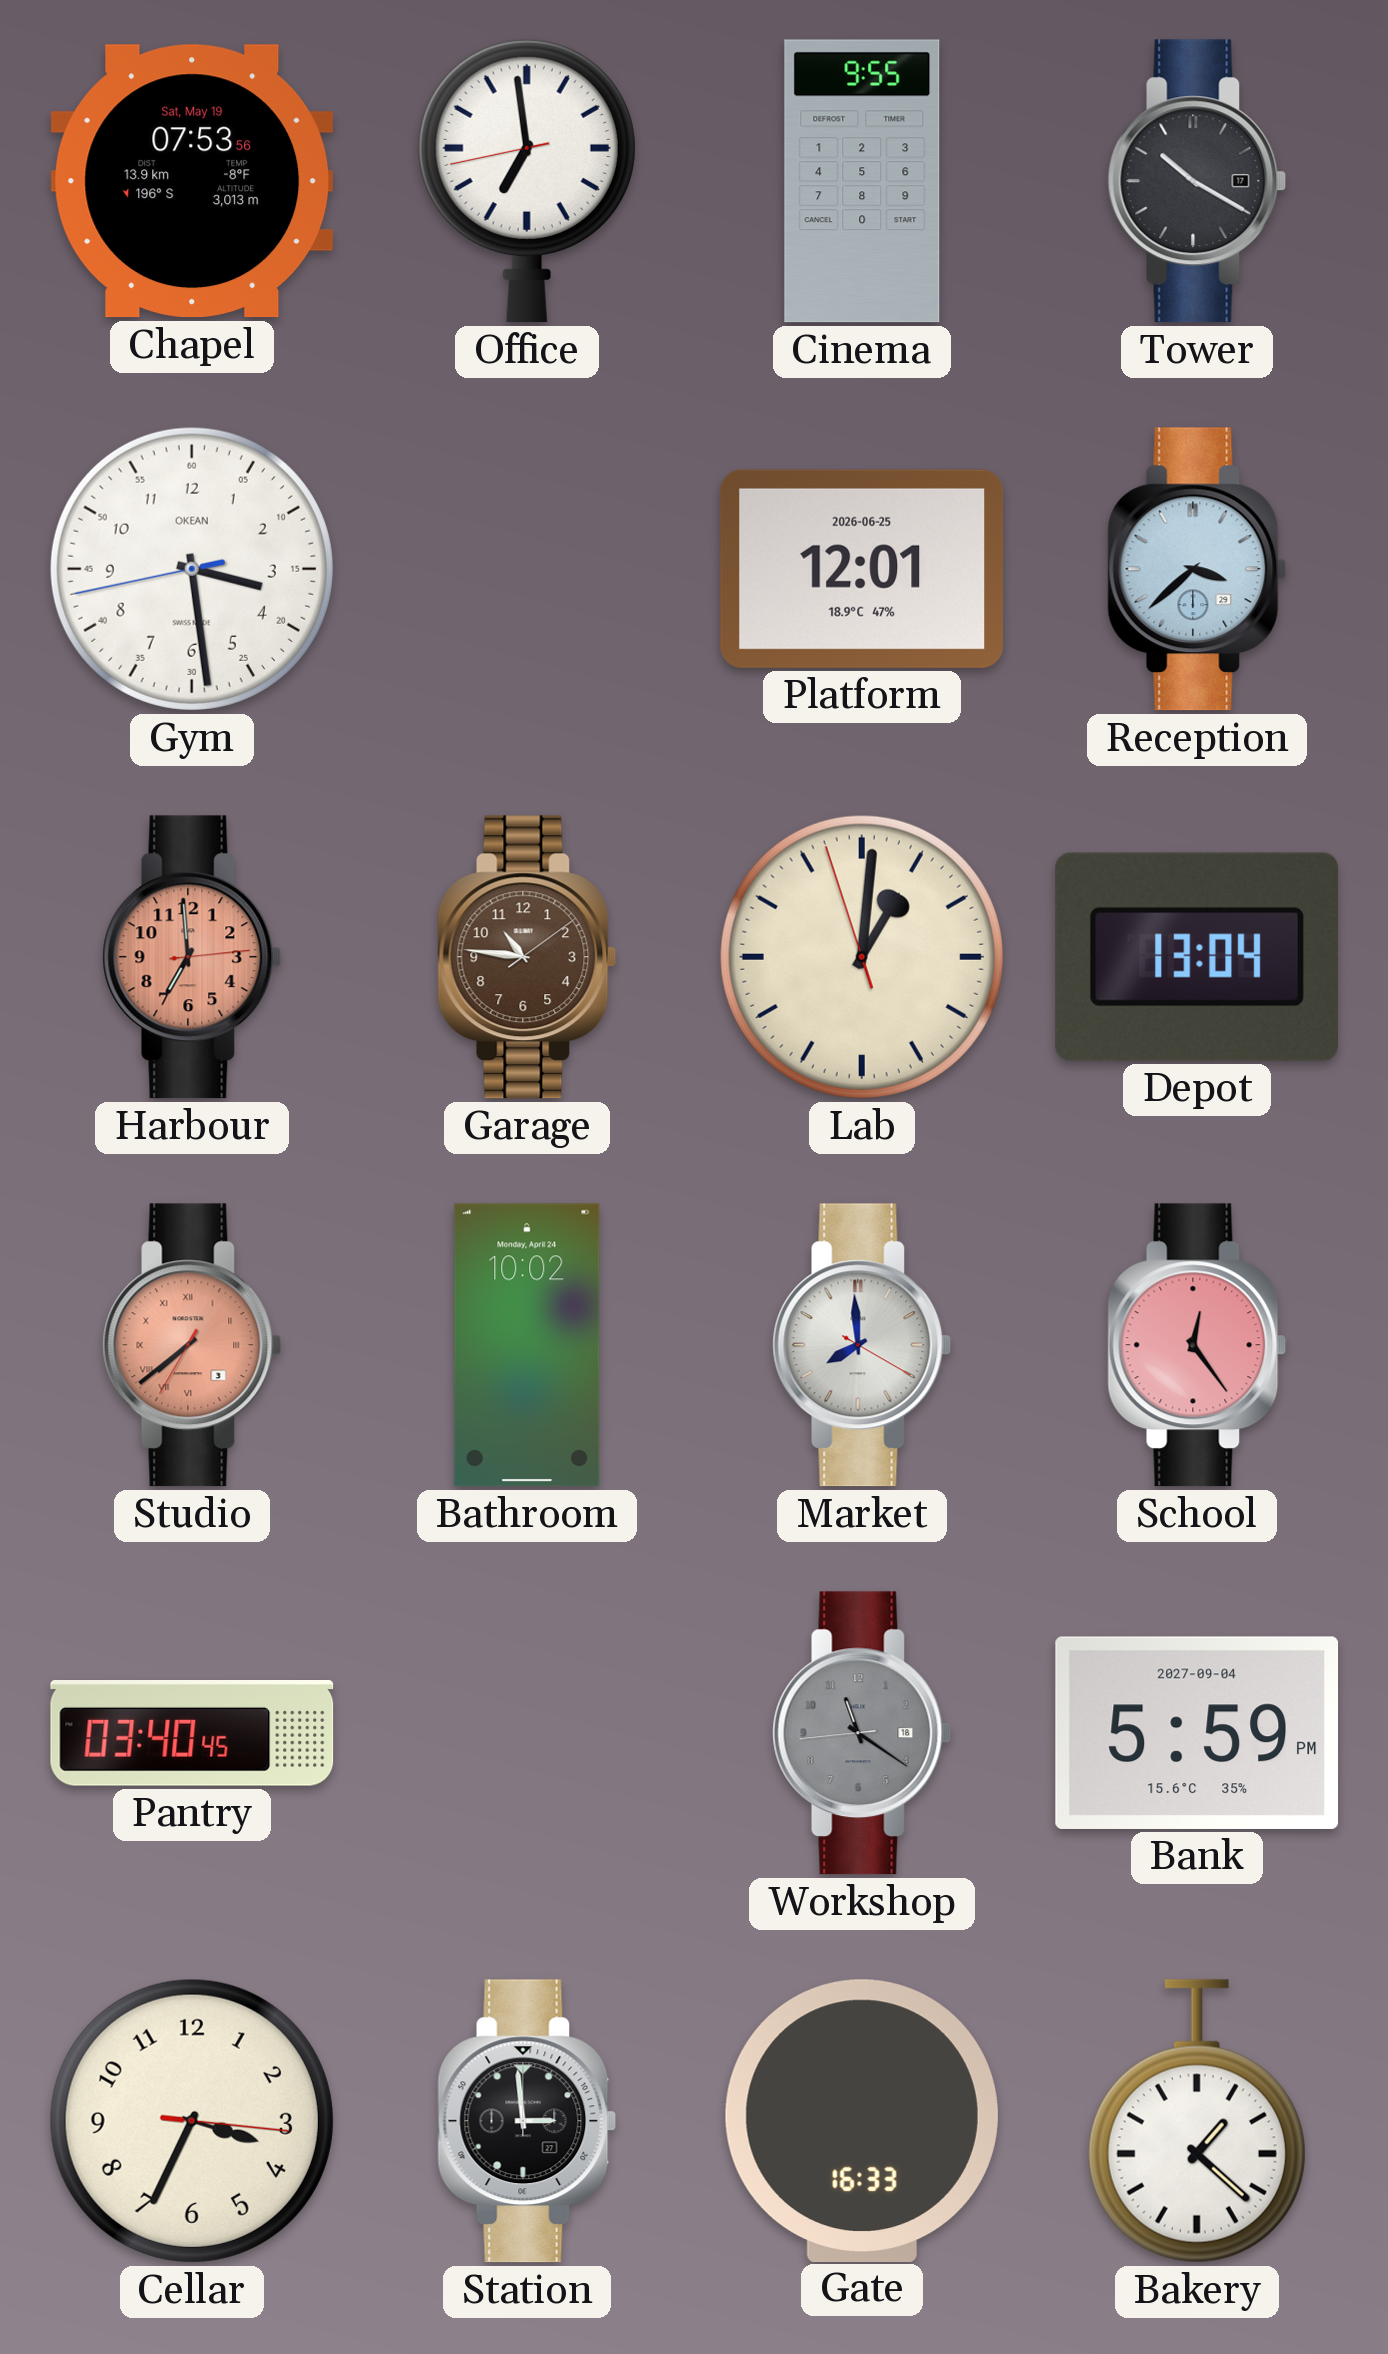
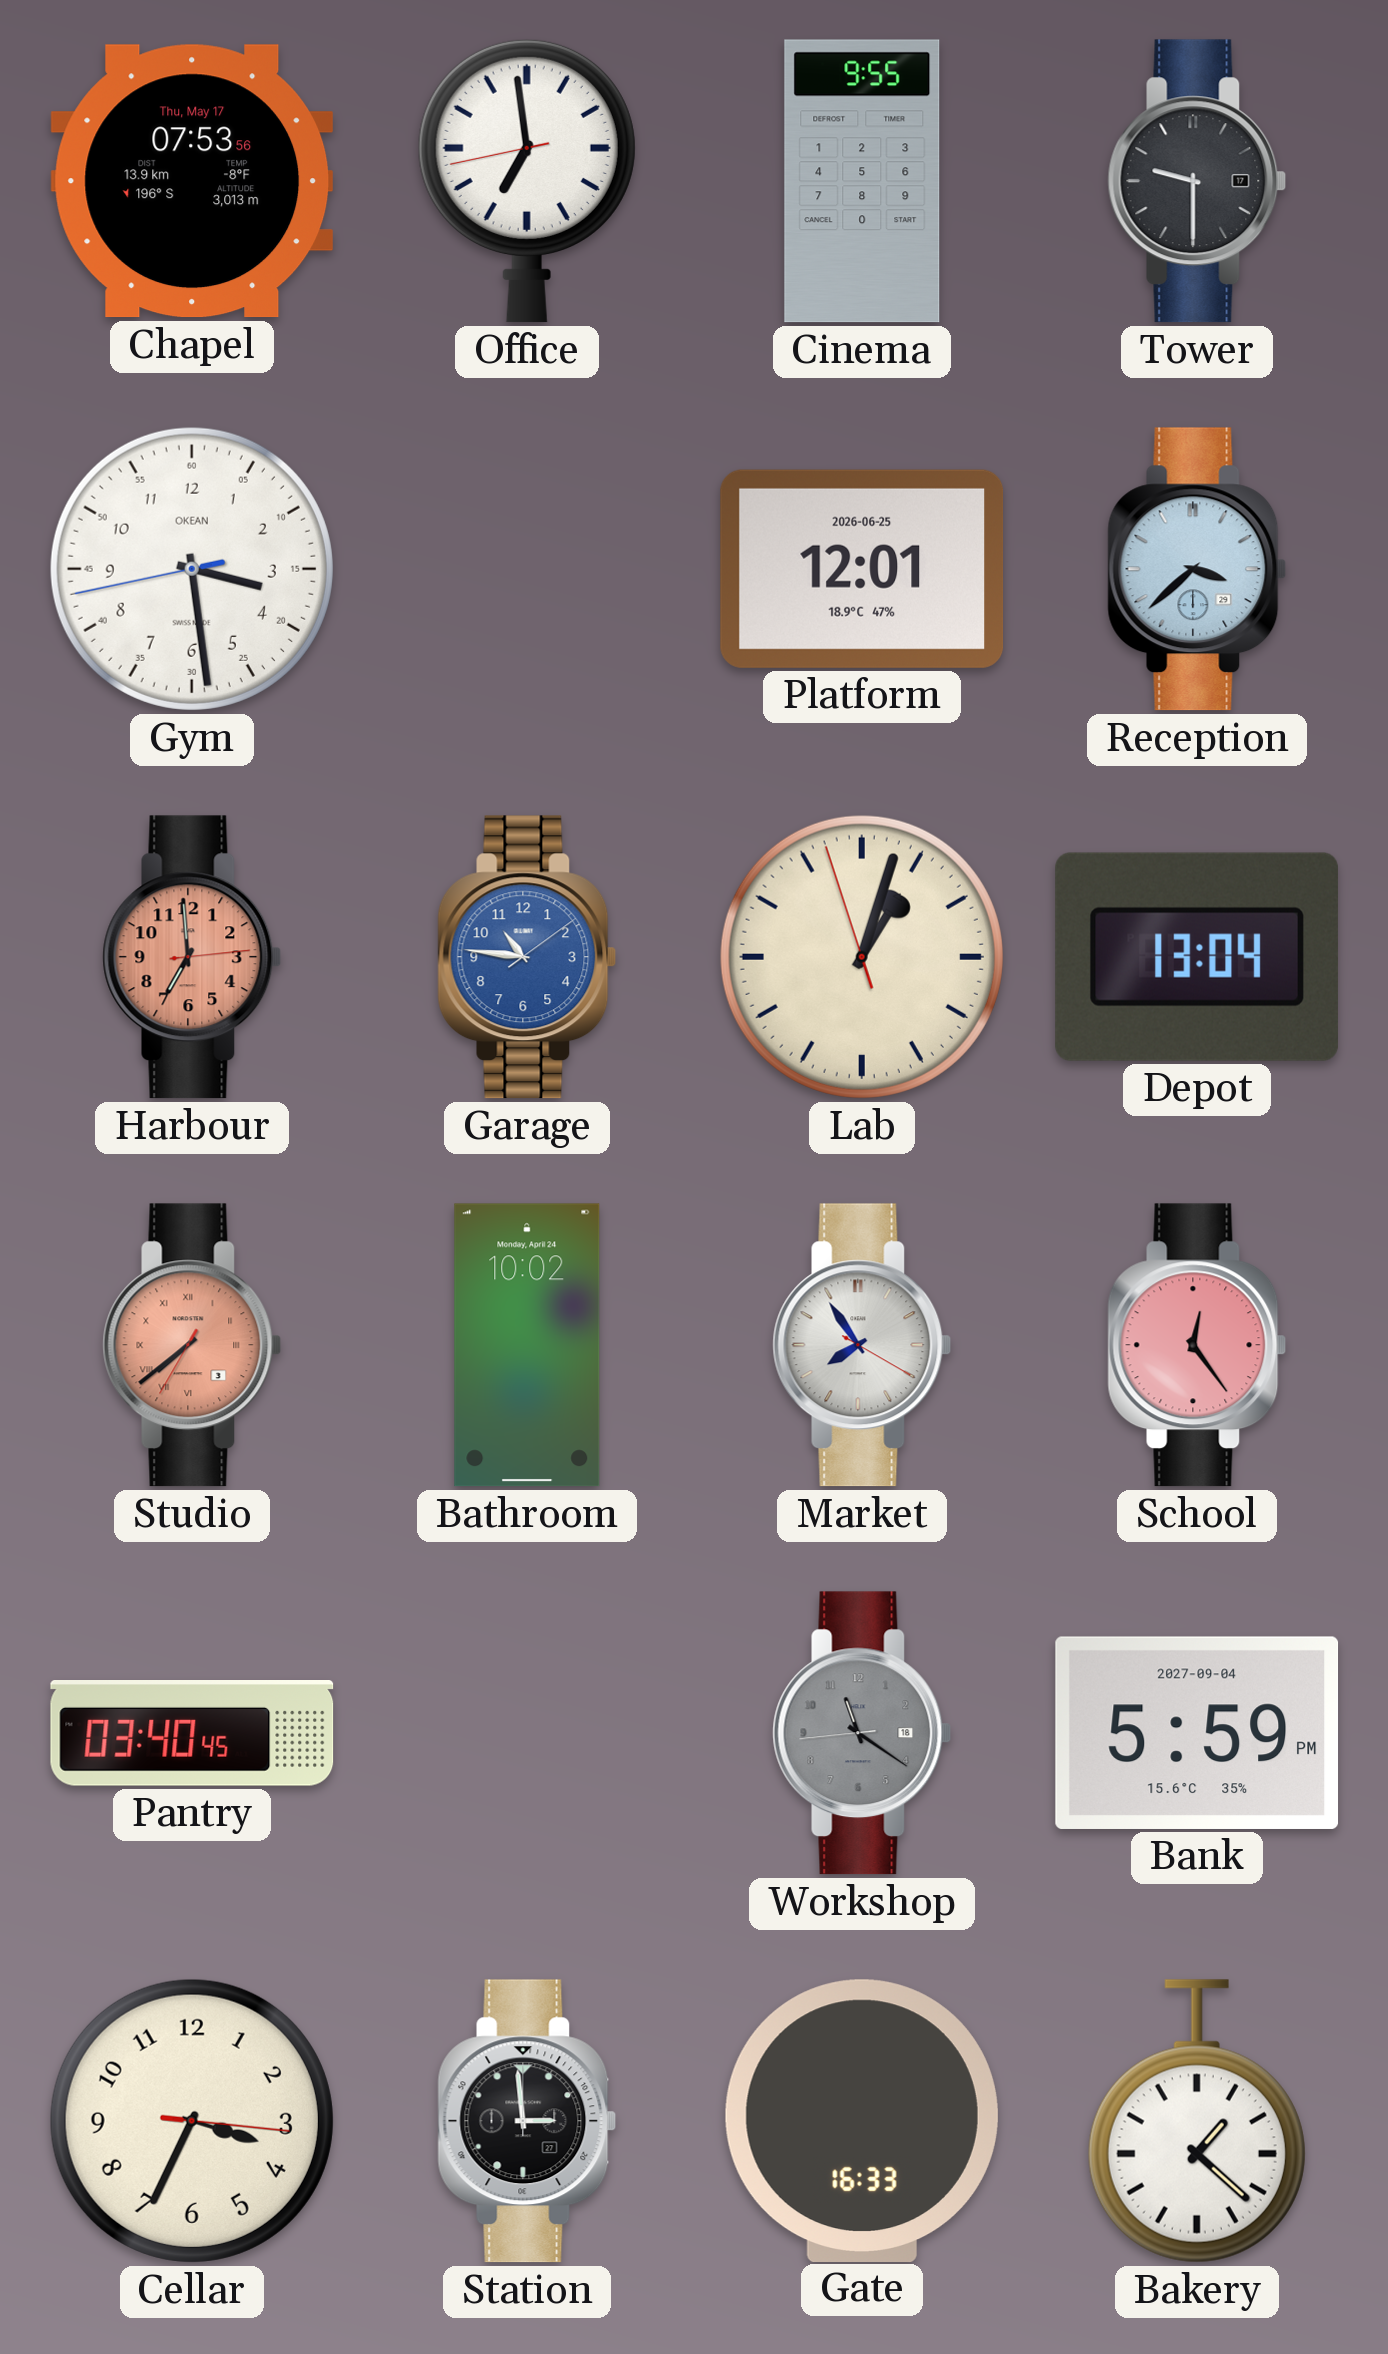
Chapel date: Sat, May 19 -> Thu, May 17
Tower: 10:20 -> 9:30
Garage dial: brown -> blue
Lab: 1:00 -> 1:02
Market: 7:59 -> 7:54
